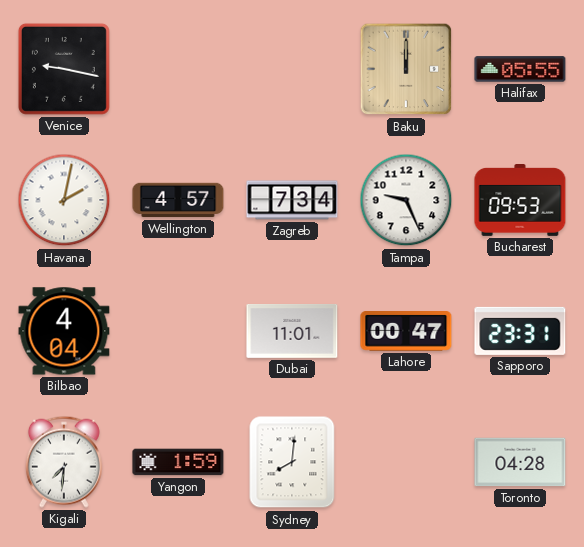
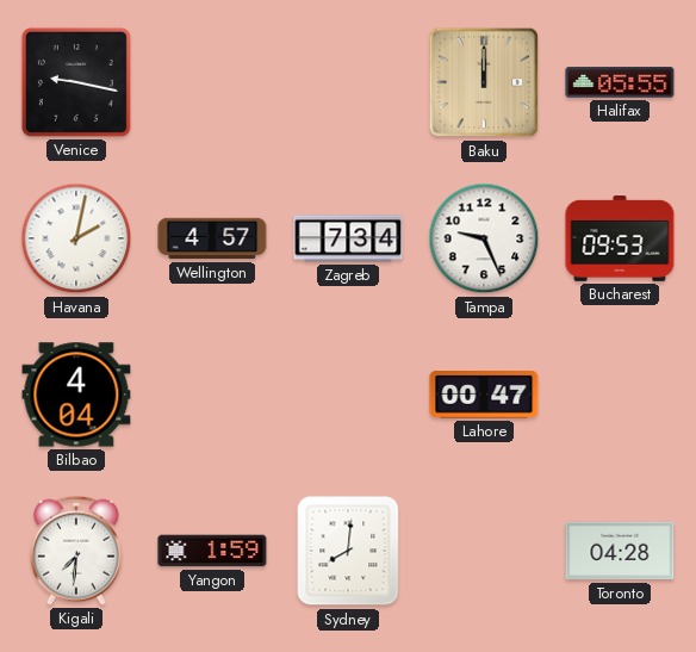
Dubai: 11:01 -> none
Sapporo: 23:31 -> none
